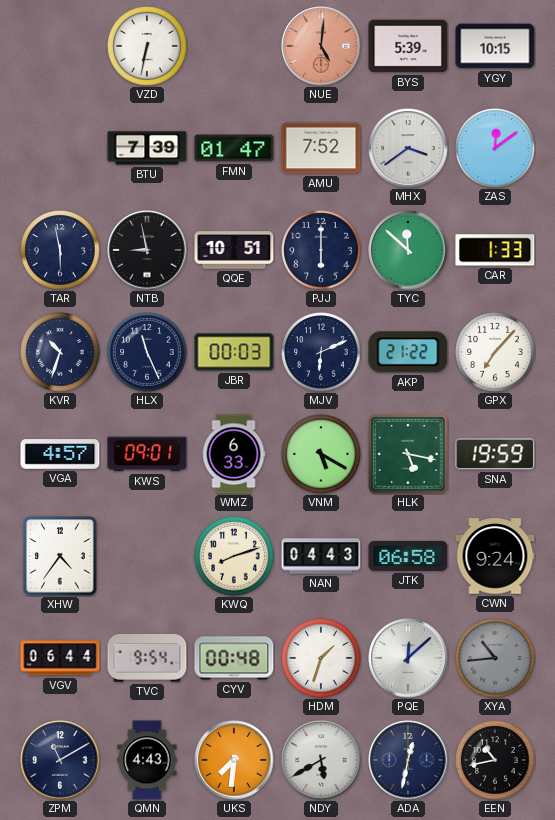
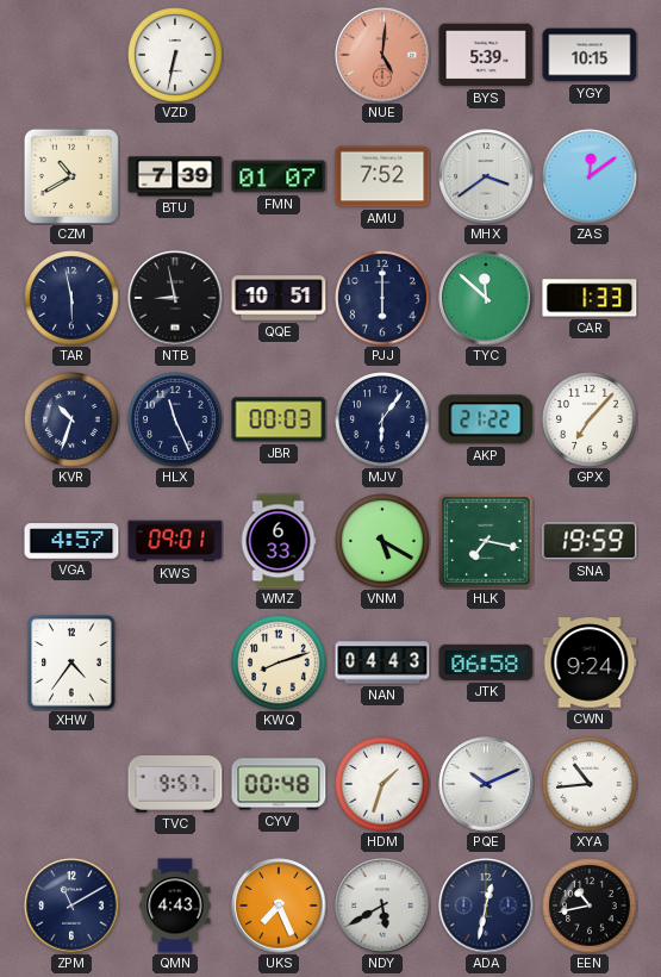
CZM: none -> 10:40
FMN: 01:47 -> 01:07
MJV: 6:11 -> 6:06
HLK: 5:17 -> 7:17
VGV: 06:44 -> none
TVC: 9:54 -> 9:57
PQE: 12:08 -> 10:11
XYA dial: grey -> white
UKS: 7:31 -> 7:26
